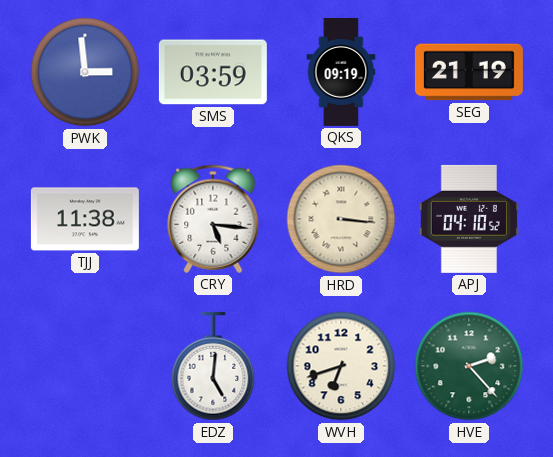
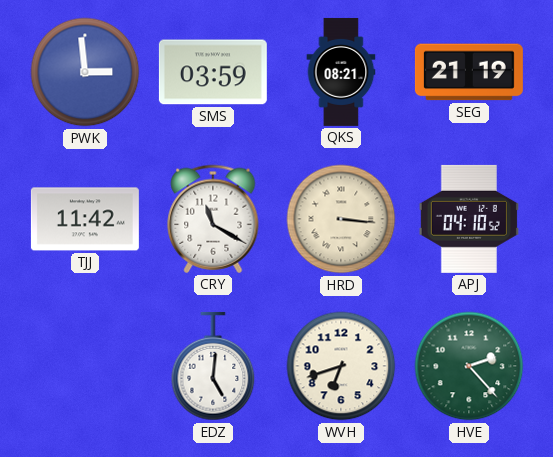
QKS: 09:19 -> 08:21
TJJ: 11:38 -> 11:42
CRY: 5:16 -> 11:20
